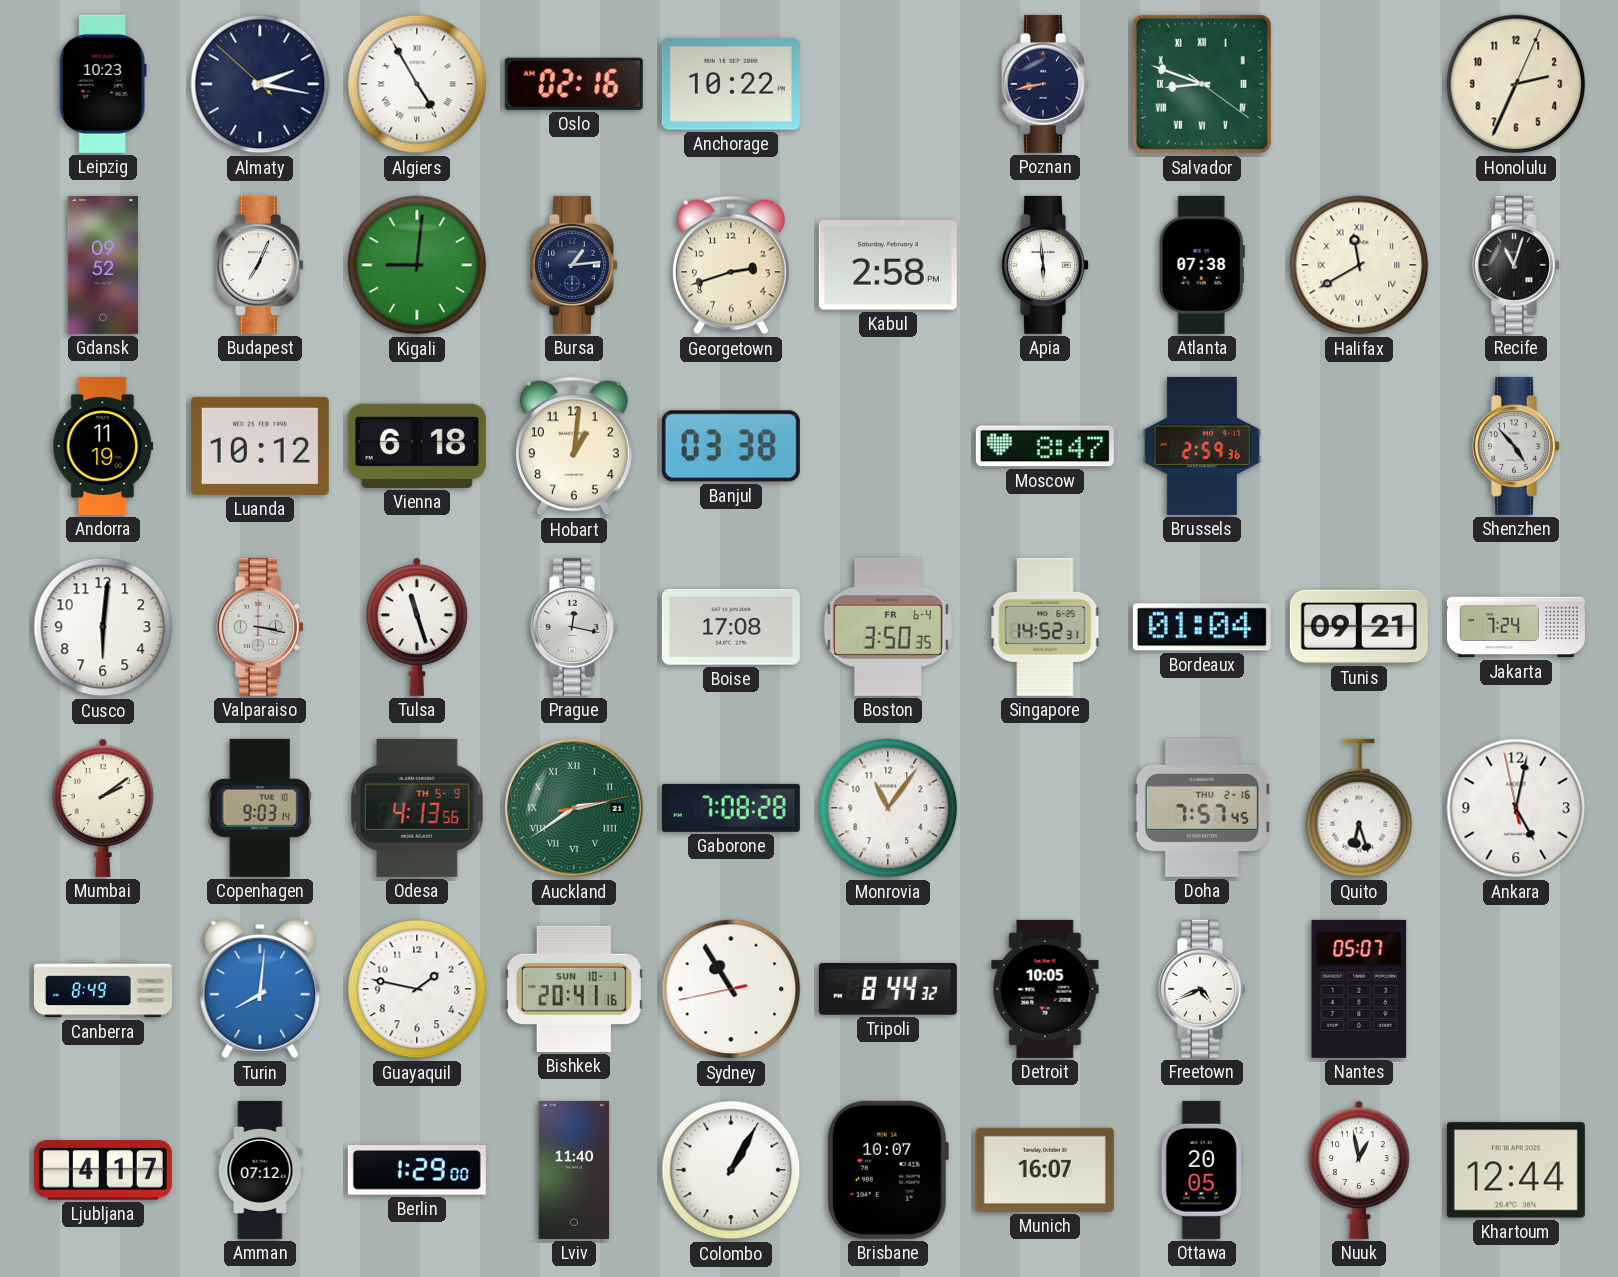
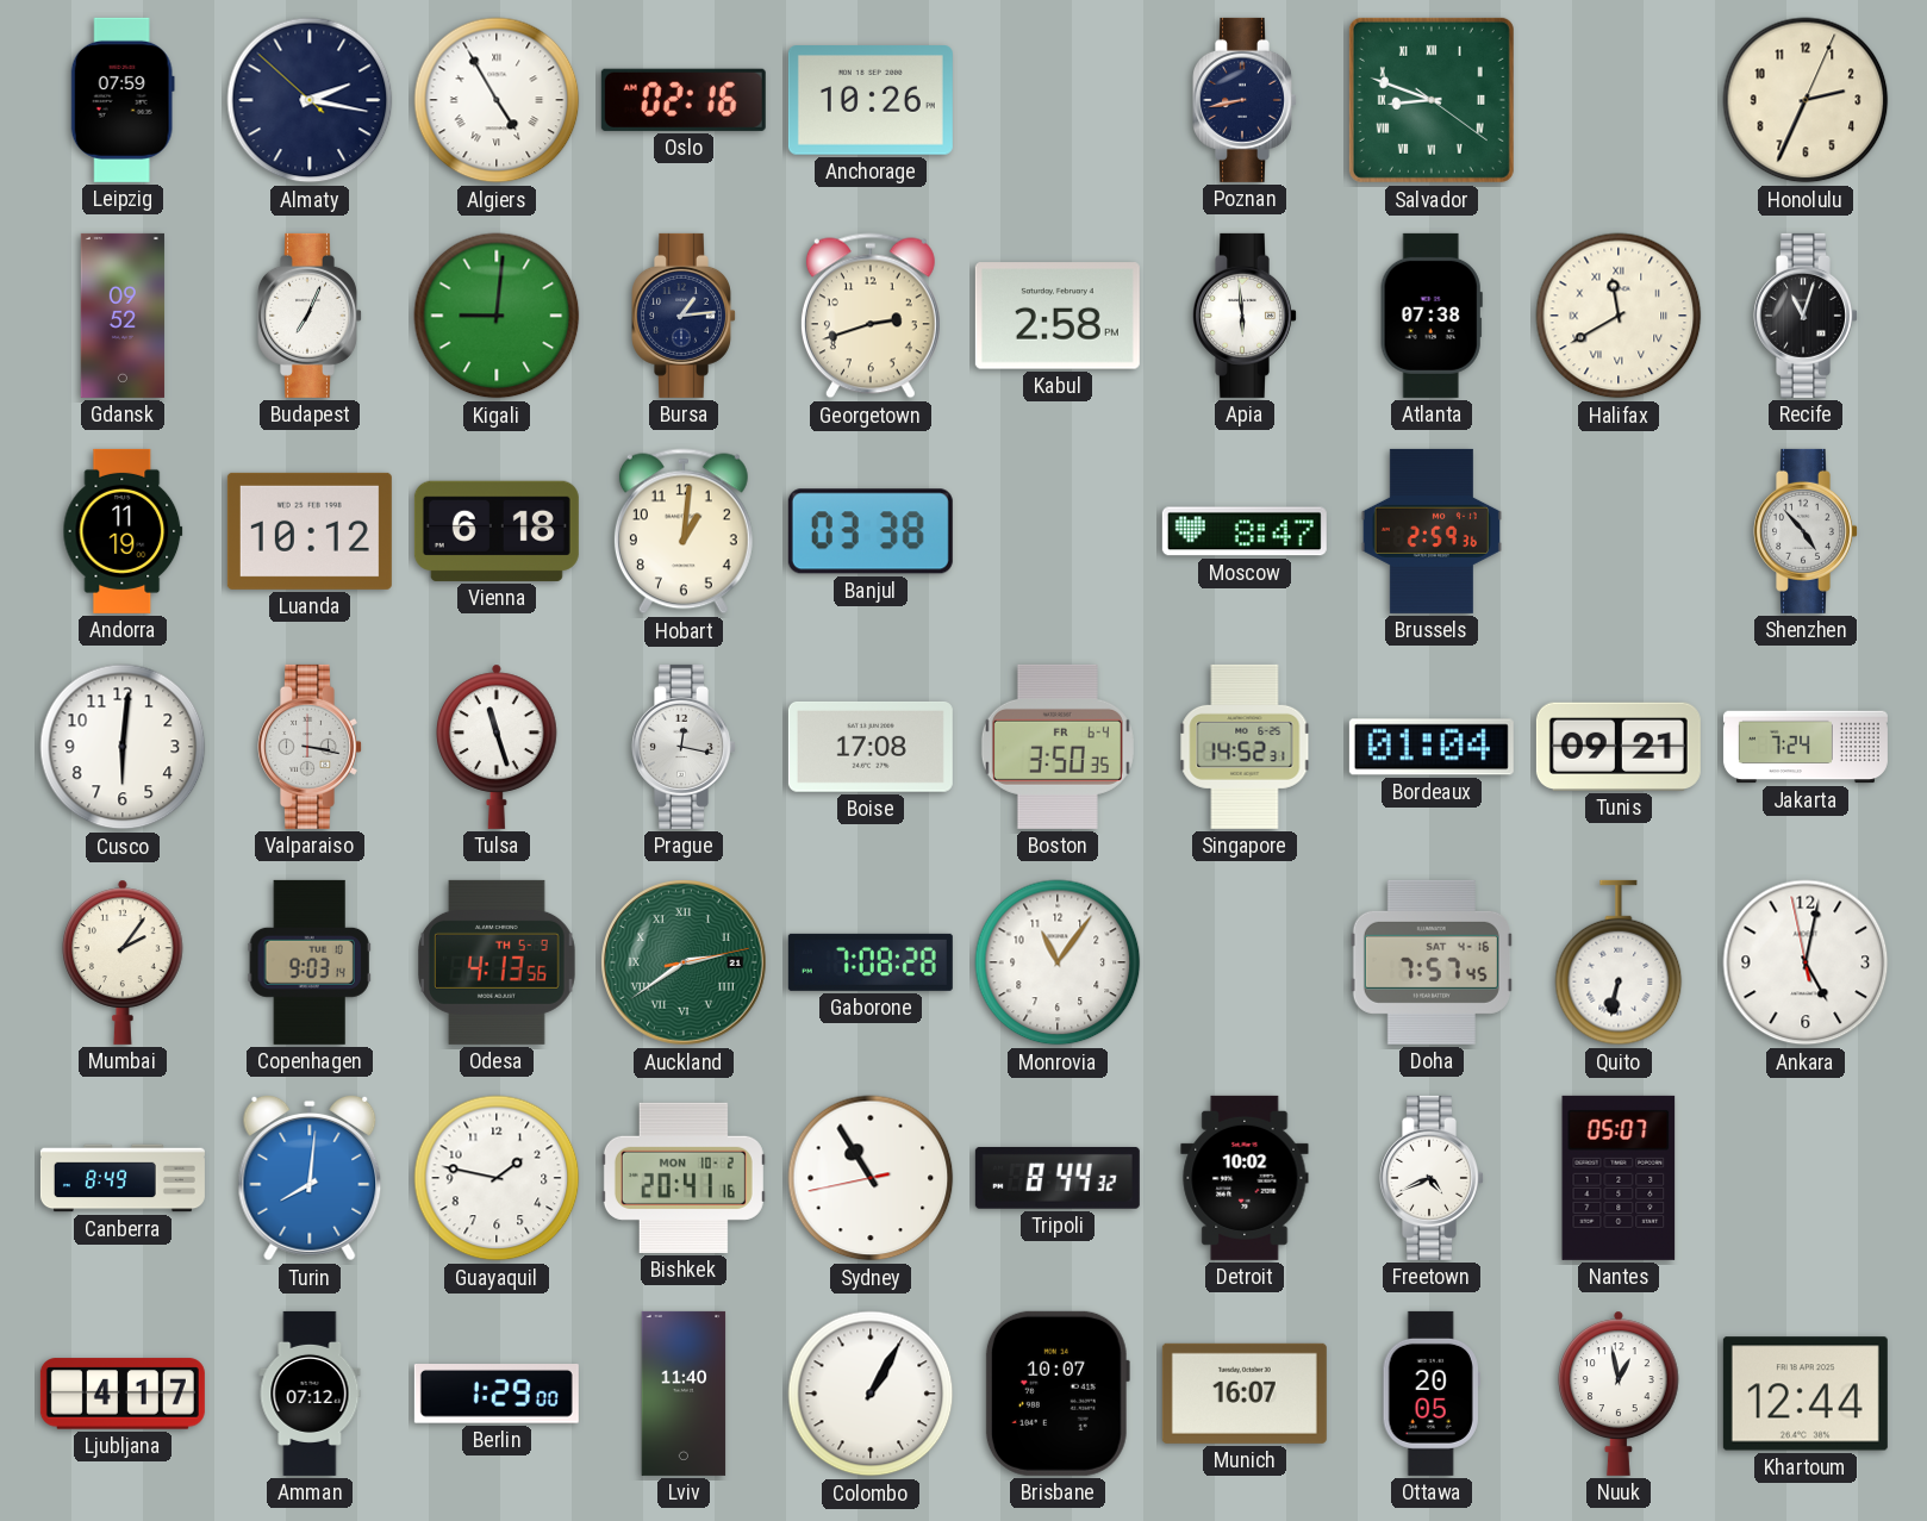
Leipzig: 10:23 -> 07:59
Anchorage: 10:22 -> 10:26
Mumbai: 2:09 -> 2:06
Doha date: THU 2-16 -> SAT 4-16
Quito: 6:27 -> 6:32
Bishkek date: SUN 10-1 -> MON 10-2
Detroit: 10:05 -> 10:02
